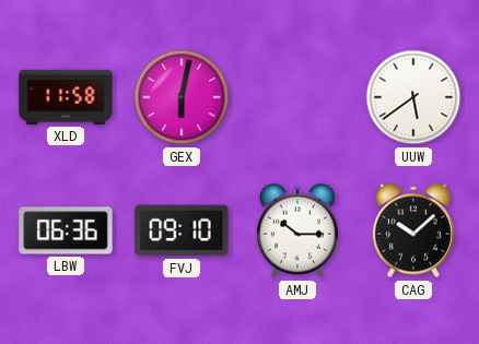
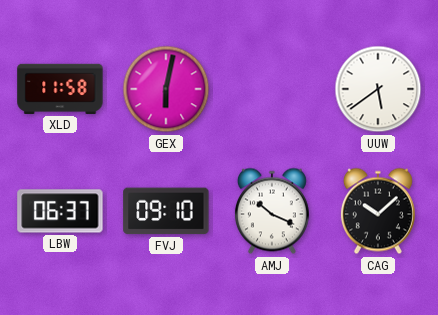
LBW: 06:36 -> 06:37
AMJ: 10:15 -> 10:19
